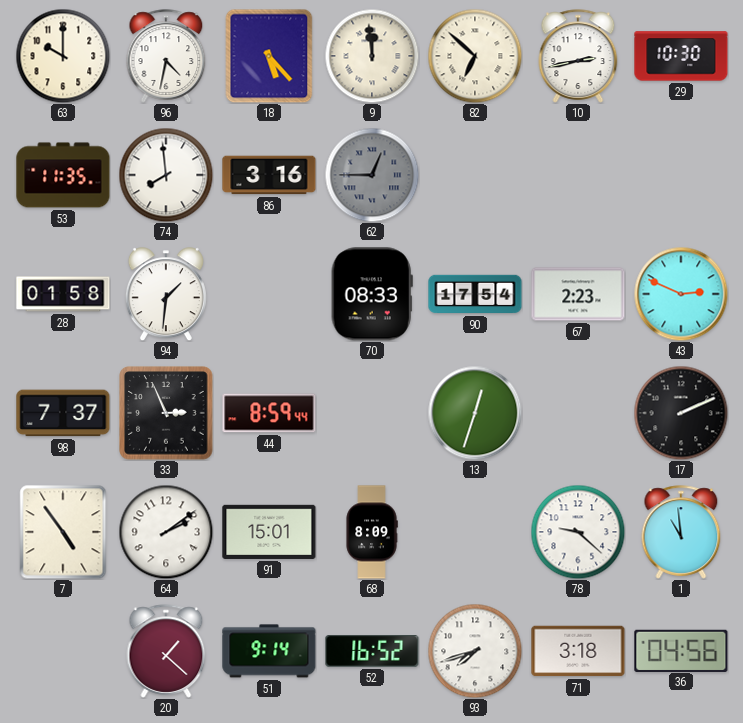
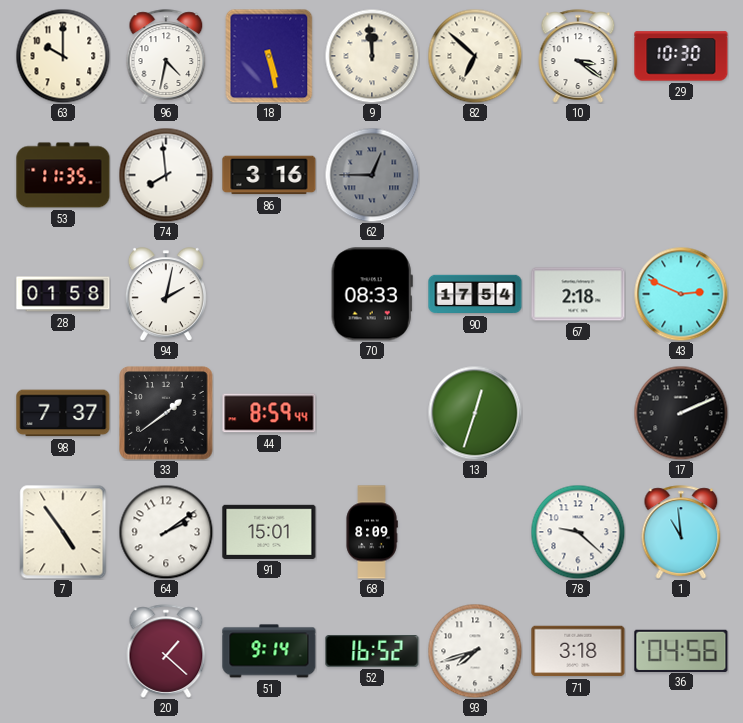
18: 5:23 -> 5:28
10: 2:43 -> 3:21
94: 1:31 -> 2:02
67: 2:23 -> 2:18
33: 2:56 -> 1:39
